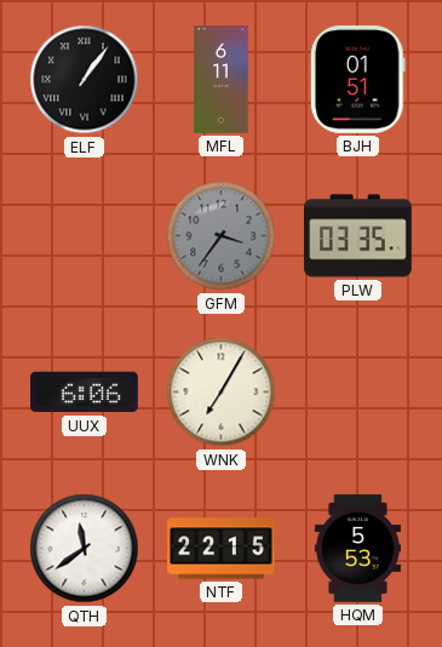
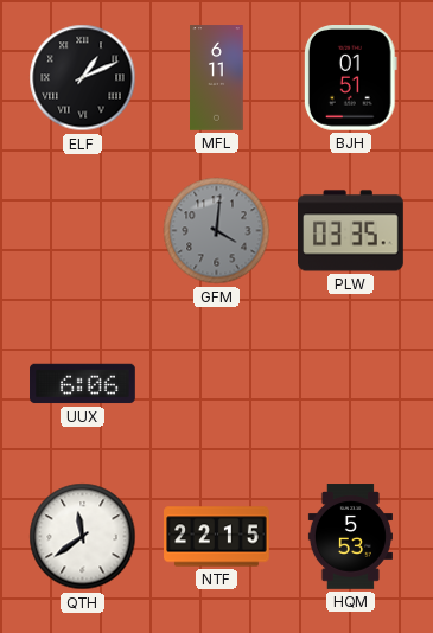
ELF: 1:06 -> 1:11
GFM: 3:36 -> 4:01
WNK: 7:05 -> none
